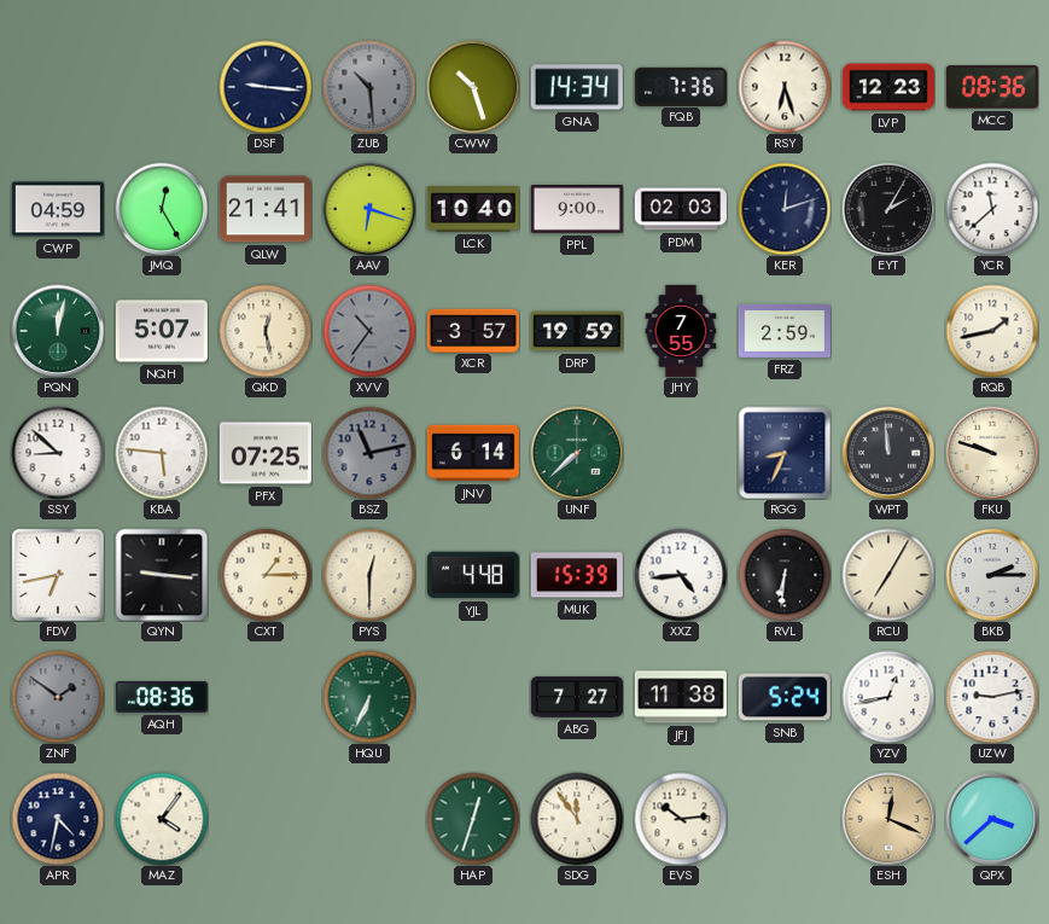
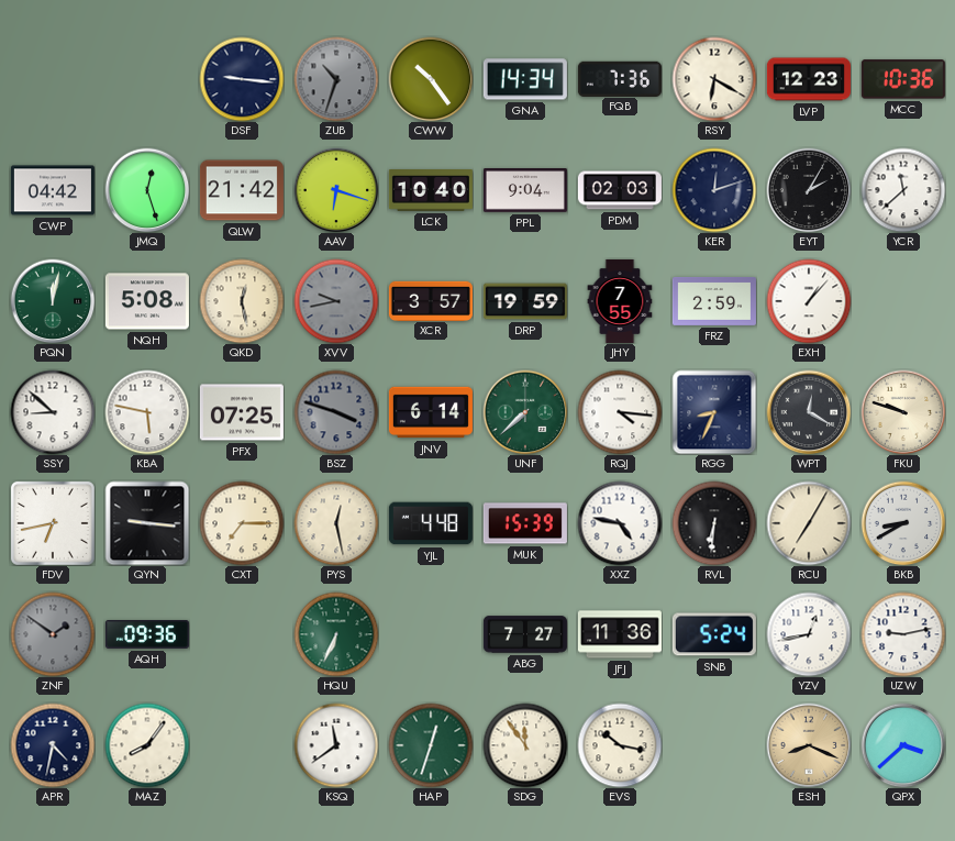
ZUB: 10:29 -> 10:33
CWW: 10:27 -> 10:24
RSY: 6:27 -> 6:20
MCC: 08:36 -> 10:36
CWP: 04:59 -> 04:42
JMQ: 12:25 -> 12:27
QLW: 21:41 -> 21:42
PPL: 9:00 -> 9:04
NQH: 5:07 -> 5:08
XVV: 10:36 -> 9:43
EXH: none -> 1:07
RQB: 1:43 -> none
KBA: 5:46 -> 5:47
BSZ: 11:13 -> 3:48
RQJ: none -> 4:16
WPT: 11:59 -> 12:20
CXT: 1:15 -> 7:15
PYS: 12:30 -> 12:28
XXZ: 4:44 -> 4:47
BKB: 2:15 -> 8:40
AQH: 08:36 -> 09:36
JFJ: 11:38 -> 11:36
MAZ: 4:06 -> 8:06
KSQ: none -> 11:39
EVS: 10:14 -> 10:17
ESH: 12:19 -> 8:19
